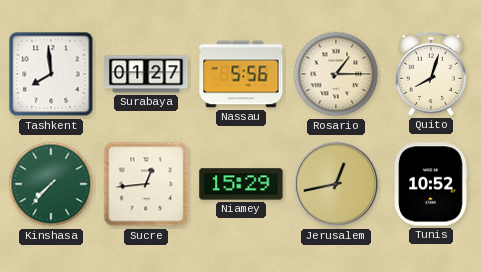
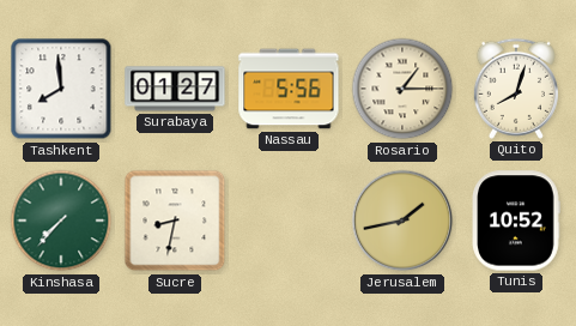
Sucre: 12:44 -> 8:32
Niamey: 15:29 -> none
Jerusalem: 12:43 -> 1:43
